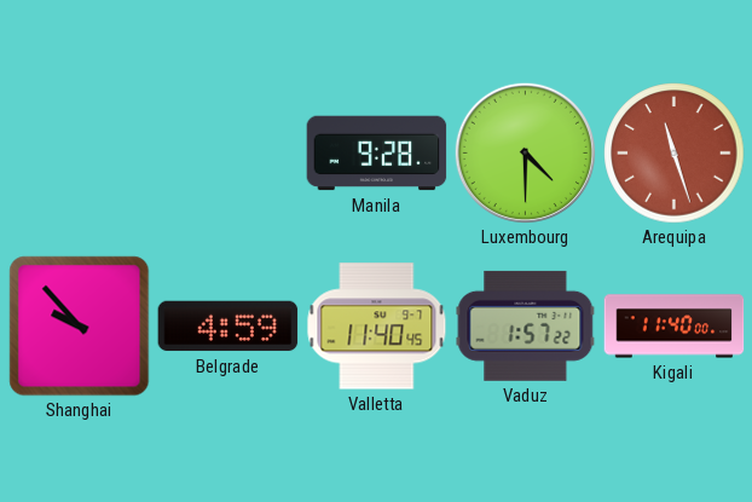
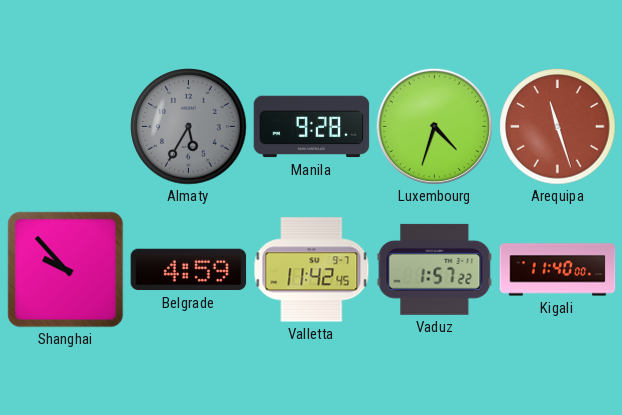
Almaty: none -> 5:35
Luxembourg: 4:30 -> 4:33
Valletta: 11:40 -> 11:42
